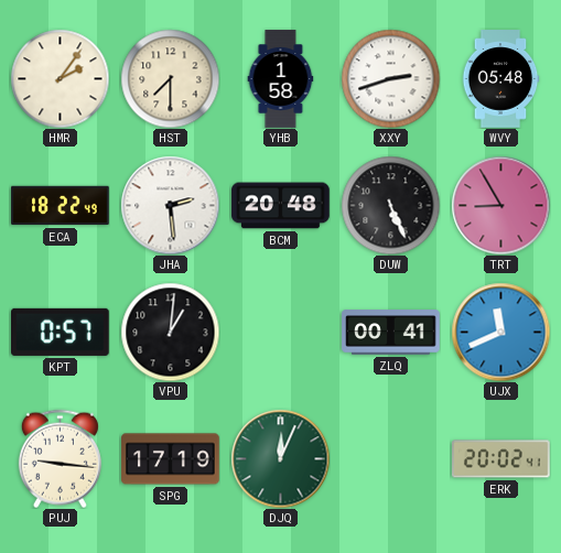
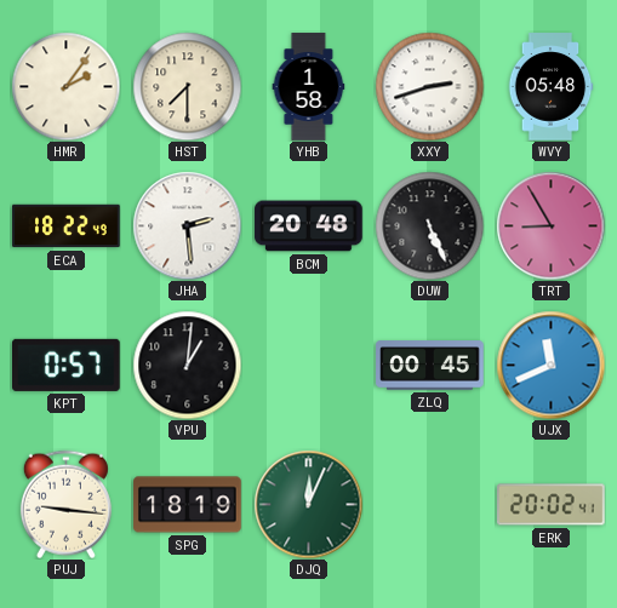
ZLQ: 00:41 -> 00:45
SPG: 17:19 -> 18:19
